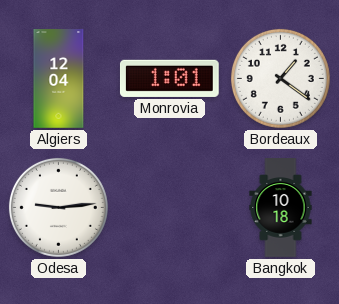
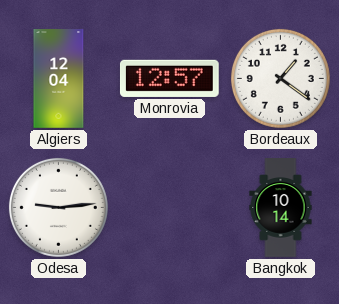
Monrovia: 1:01 -> 12:57
Bangkok: 10:18 -> 10:14
